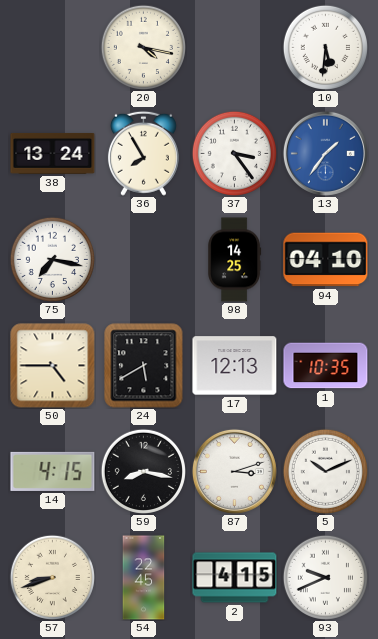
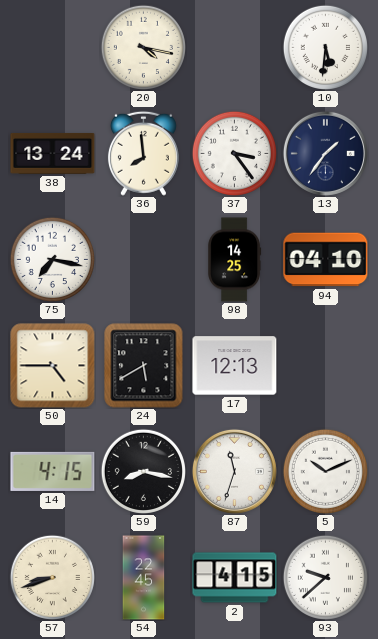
36: 7:55 -> 7:59
13 dial: blue -> navy
1: 10:35 -> none
87: 3:12 -> 11:33
93: 9:41 -> 9:38
